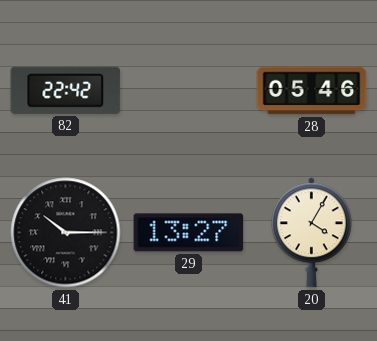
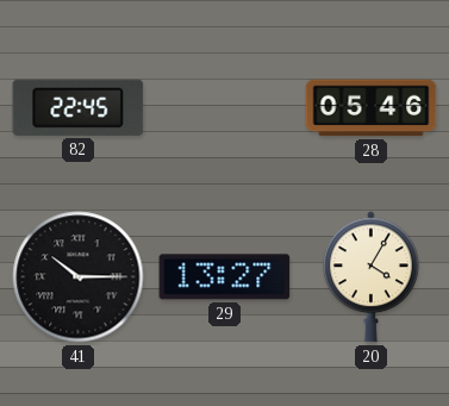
82: 22:42 -> 22:45
